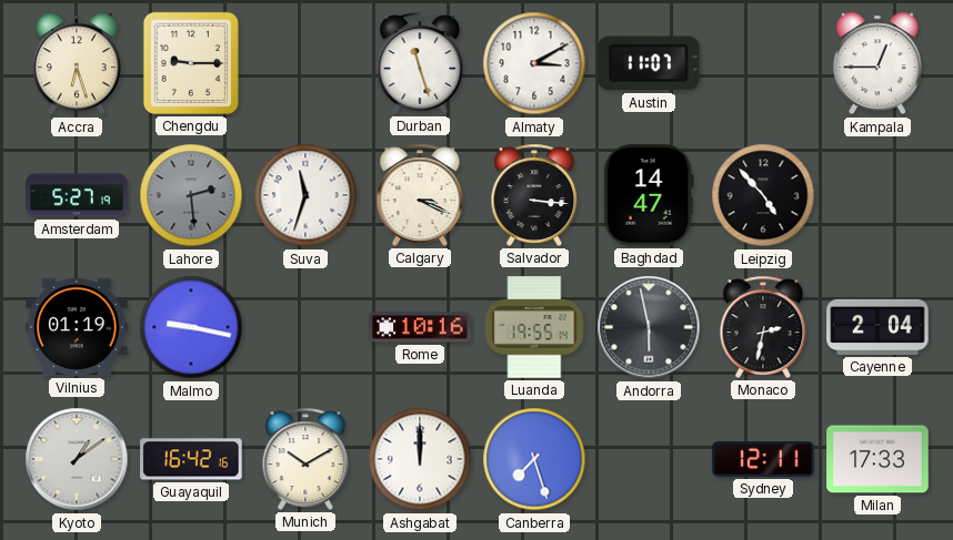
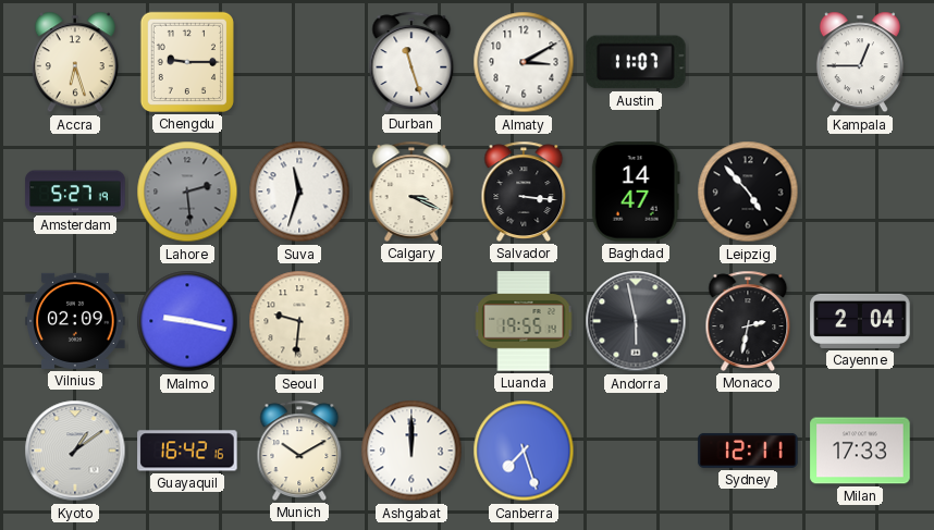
Vilnius: 01:19 -> 02:09
Seoul: none -> 9:31
Rome: 10:16 -> none
